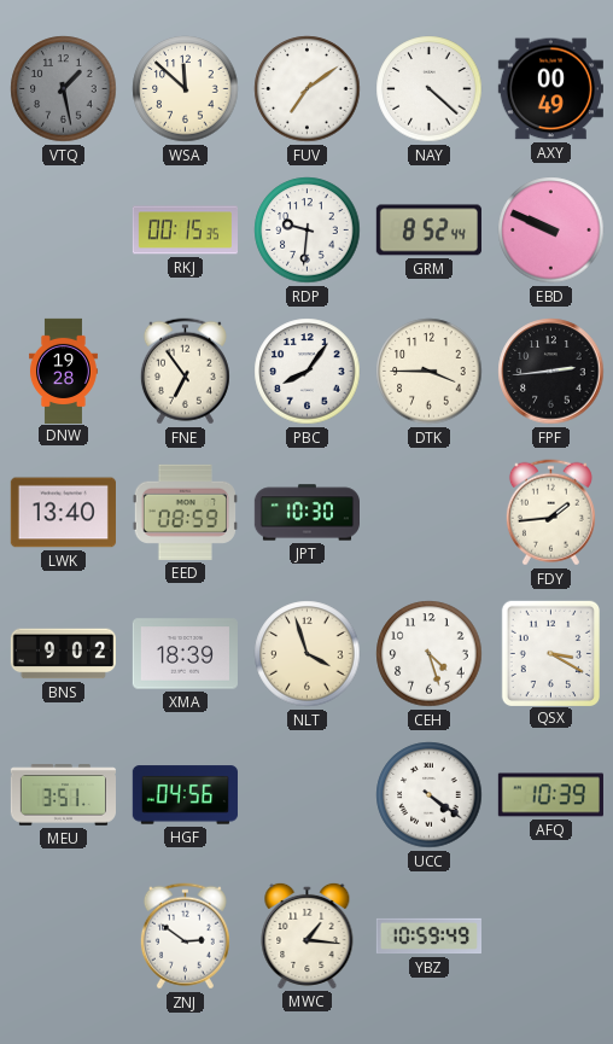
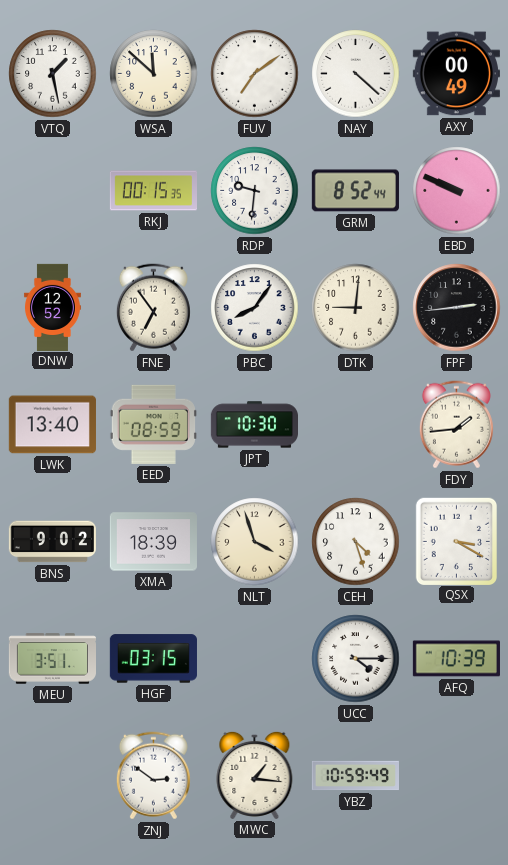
VTQ dial: grey -> white
DNW: 19:28 -> 12:52
DTK: 3:45 -> 9:01
HGF: 04:56 -> 03:15
UCC: 4:21 -> 4:15
